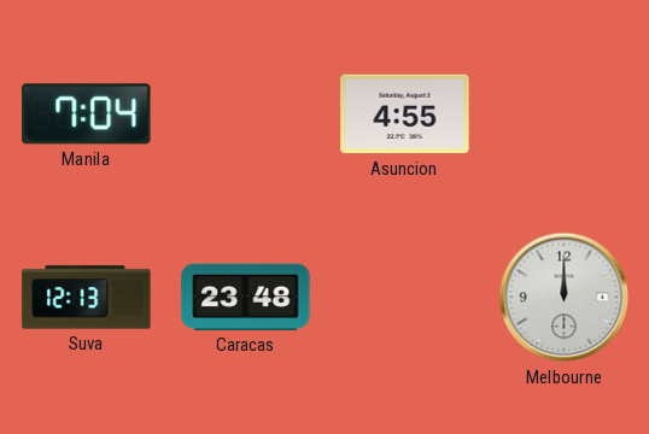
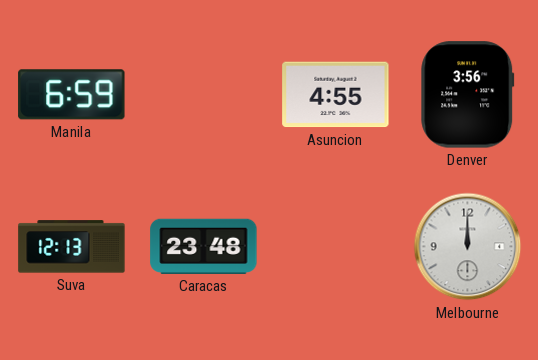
Manila: 7:04 -> 6:59
Denver: none -> 3:56
